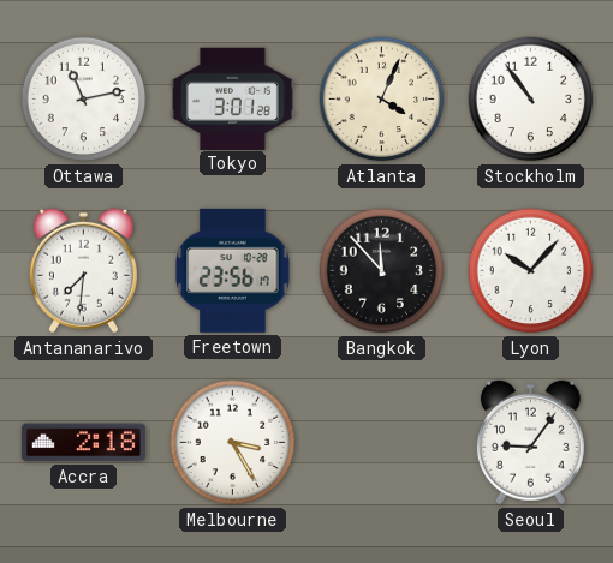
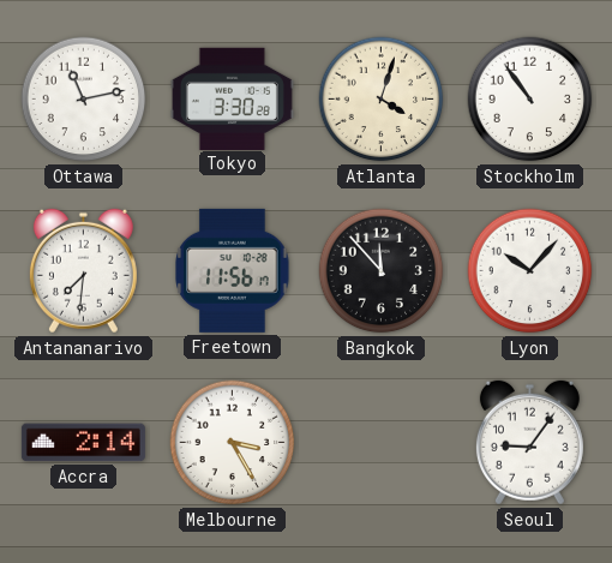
Tokyo: 3:01 -> 3:30
Atlanta: 4:04 -> 4:03
Freetown: 23:56 -> 11:56
Accra: 2:18 -> 2:14
